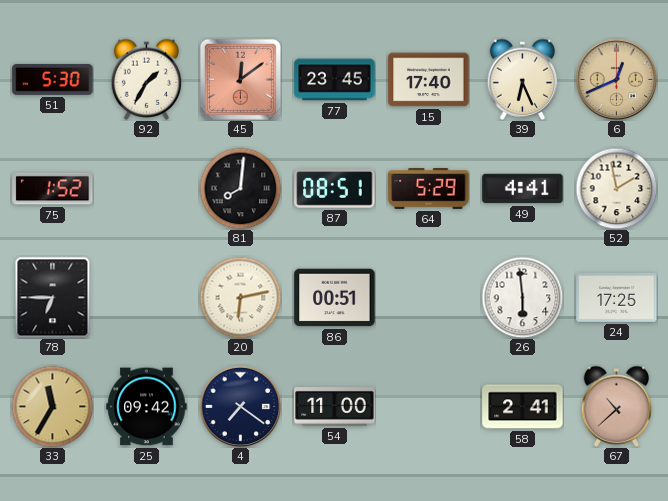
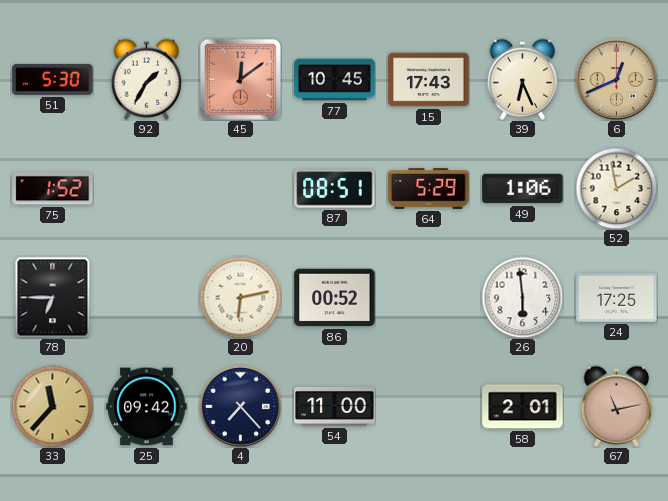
77: 23:45 -> 10:45
15: 17:40 -> 17:43
81: 8:01 -> none
49: 4:41 -> 1:06
86: 00:51 -> 00:52
33: 11:35 -> 11:37
4: 7:21 -> 7:23
58: 2:41 -> 2:01
67: 10:38 -> 11:13
